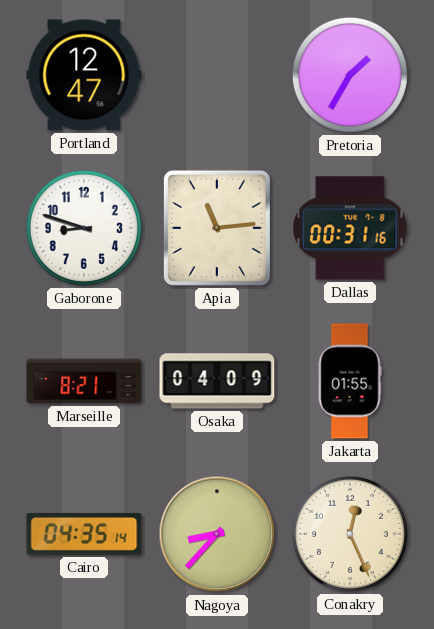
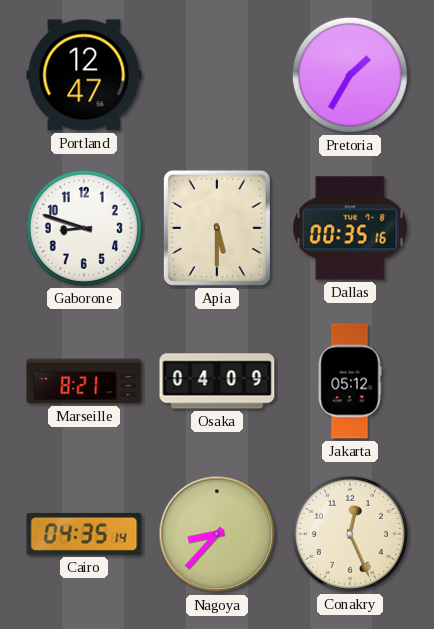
Apia: 11:14 -> 5:30
Dallas: 00:31 -> 00:35
Jakarta: 01:55 -> 05:12
